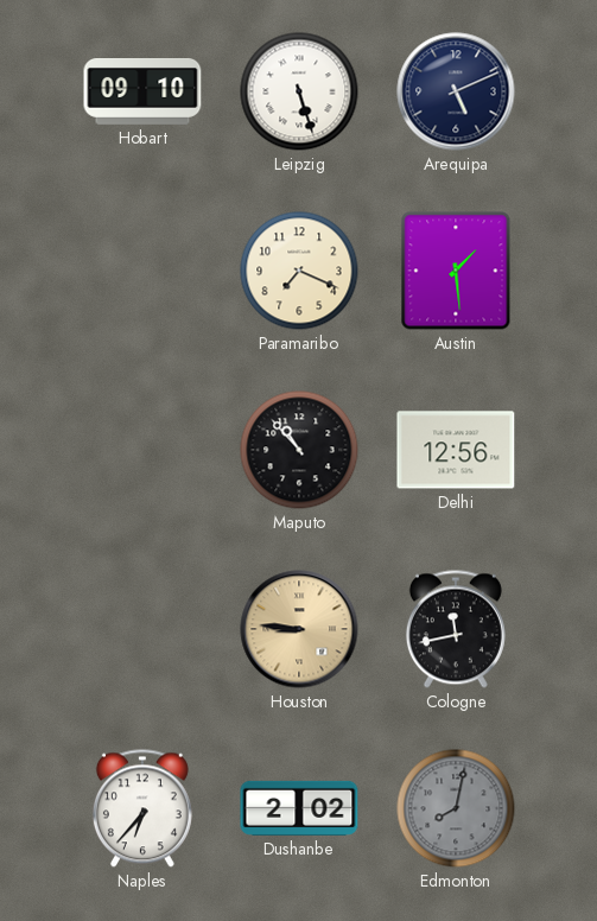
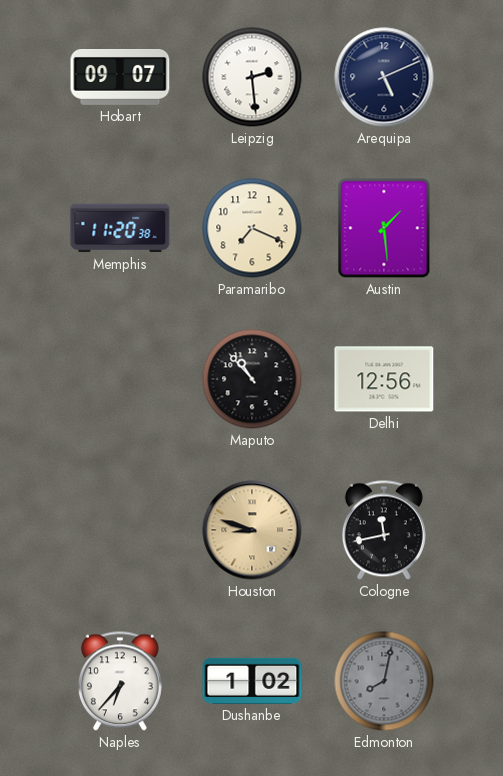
Hobart: 09:10 -> 09:07
Leipzig: 5:27 -> 2:29
Memphis: none -> 11:20
Houston: 8:46 -> 8:48
Dushanbe: 2:02 -> 1:02
